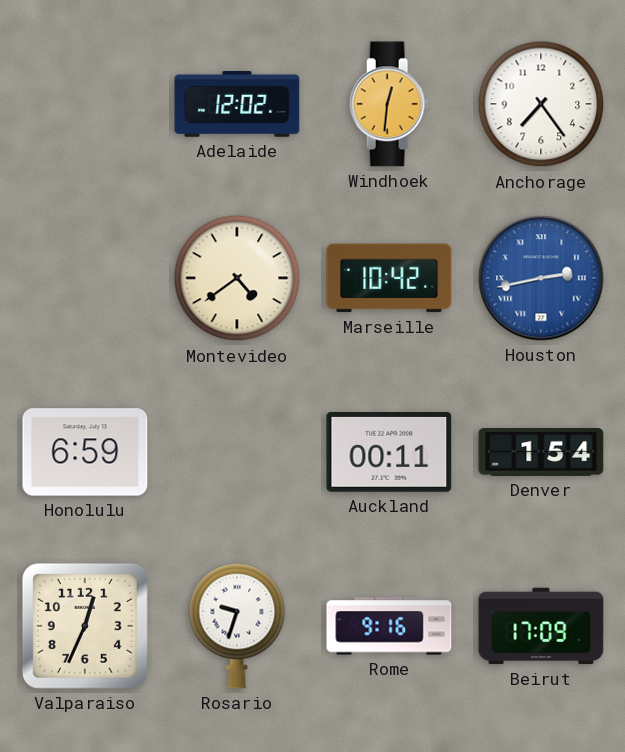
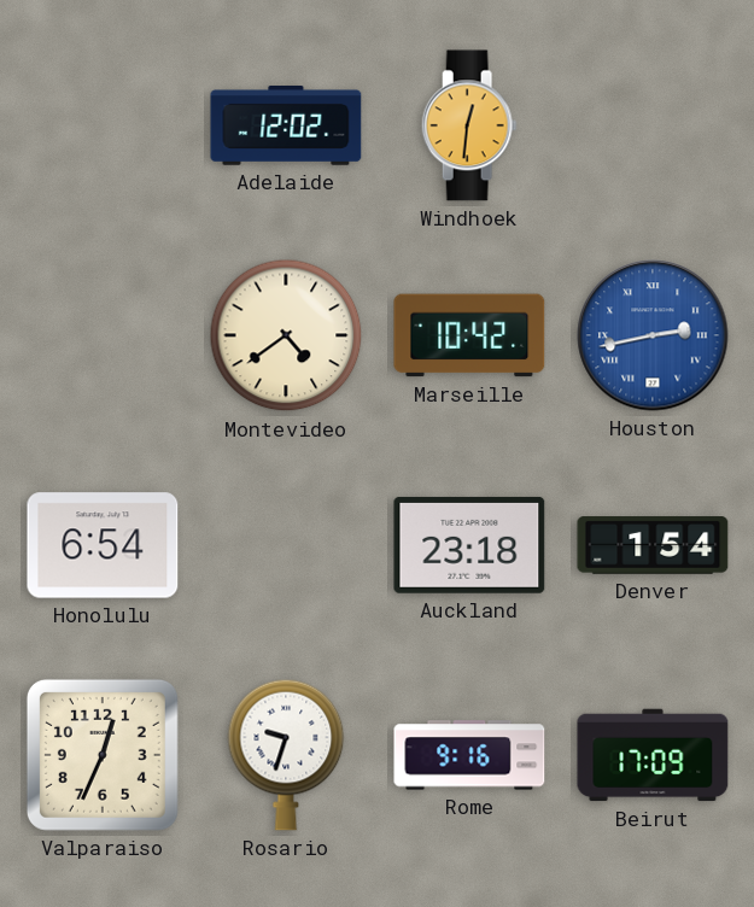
Anchorage: 7:24 -> none
Honolulu: 6:59 -> 6:54
Auckland: 00:11 -> 23:18
